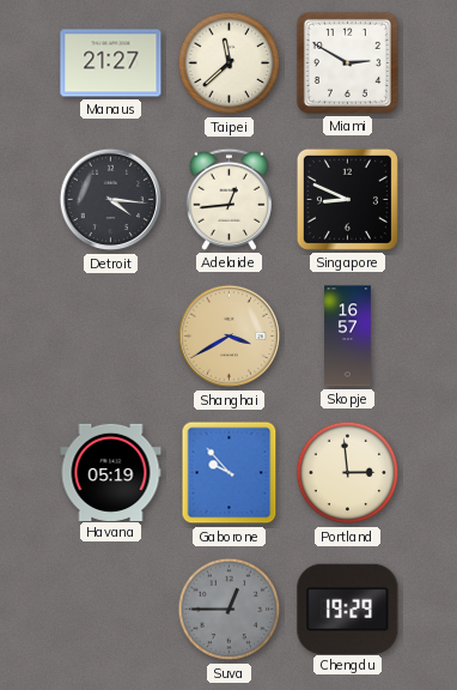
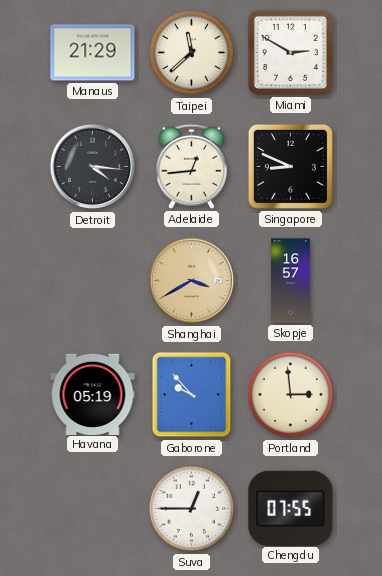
Manaus: 21:27 -> 21:29
Suva dial: grey -> white
Chengdu: 19:29 -> 07:55
